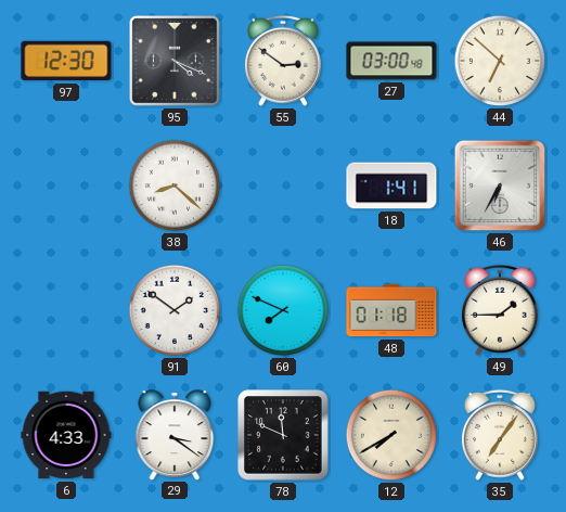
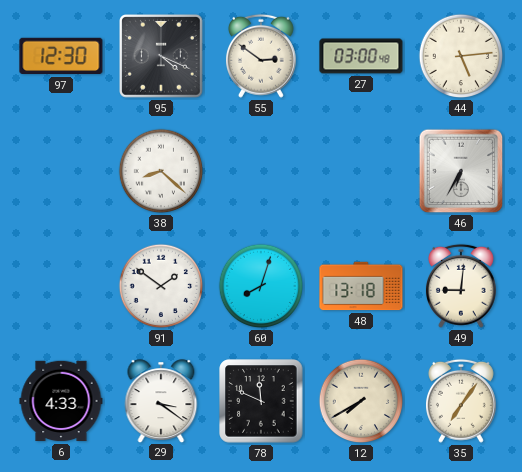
44: 6:52 -> 5:14
18: 1:41 -> none
60: 7:49 -> 8:03
48: 01:18 -> 13:18
49: 1:45 -> 9:01
